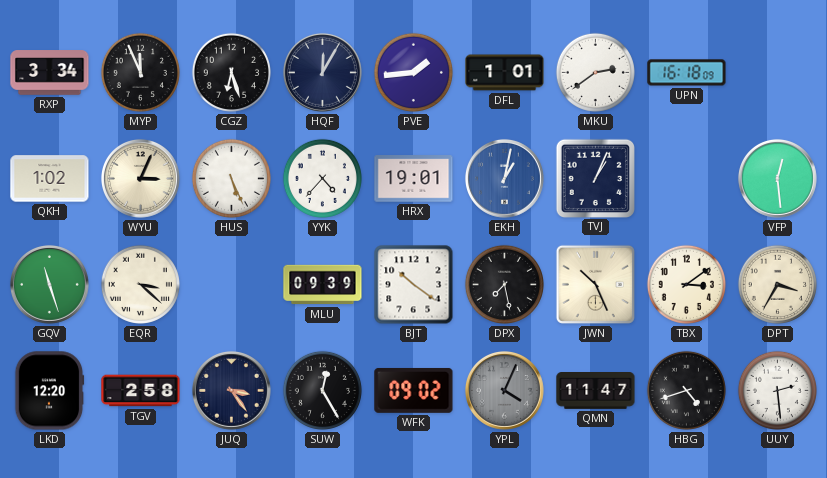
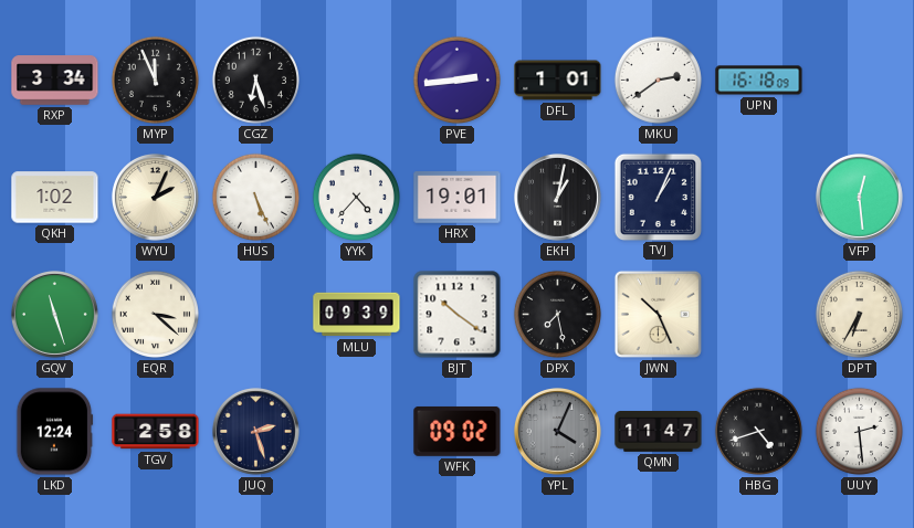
HQF: 12:05 -> none
PVE: 1:44 -> 2:44
WYU: 3:04 -> 2:04
EKH dial: blue -> black
TBX: 3:09 -> none
DPT: 3:35 -> 6:35
LKD: 12:20 -> 12:24
JUQ: 3:24 -> 2:27
SUW: 12:25 -> none
